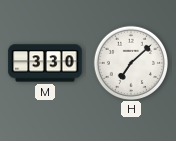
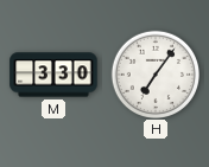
H: 7:08 -> 7:06
